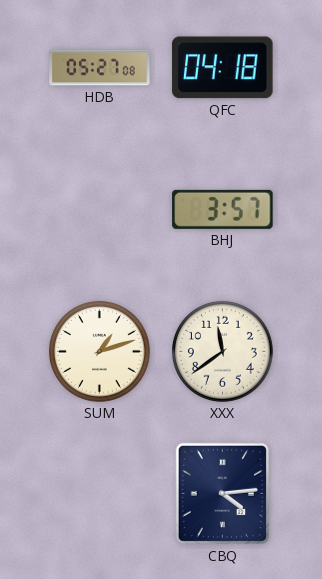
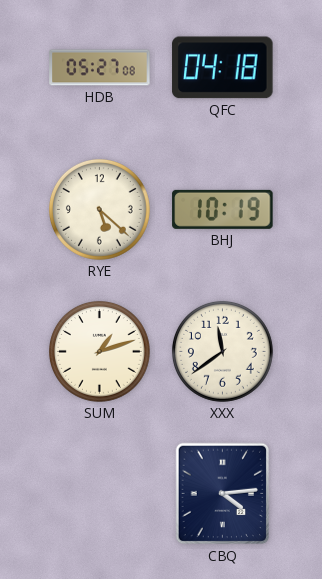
RYE: none -> 5:22
BHJ: 3:57 -> 10:19
